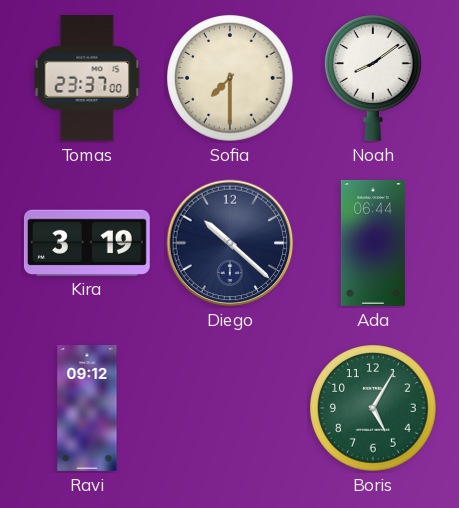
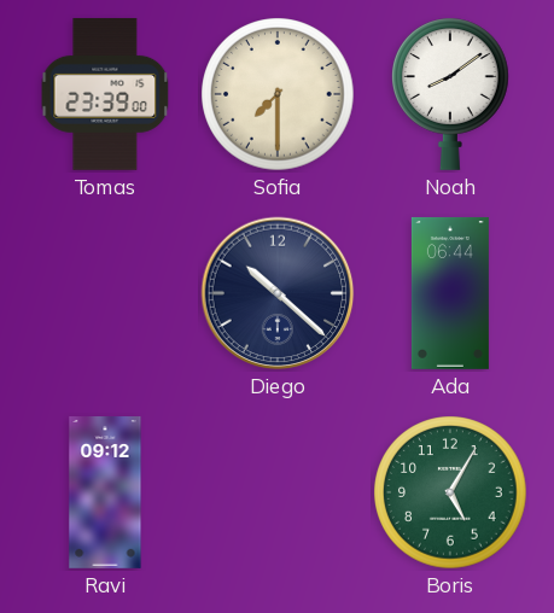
Tomas: 23:37 -> 23:39
Kira: 3:19 -> none
